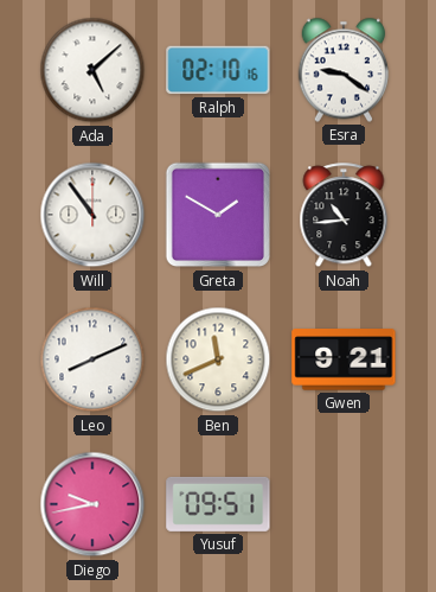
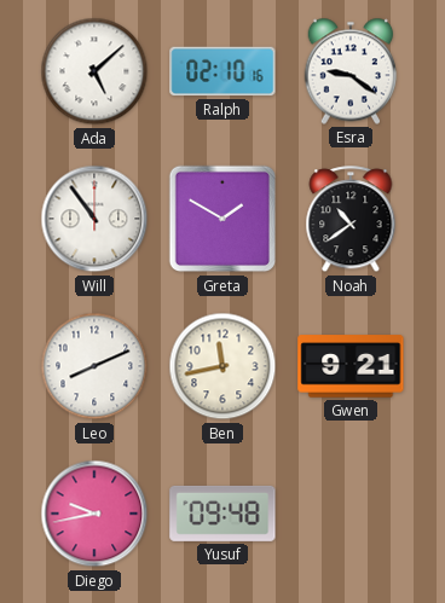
Noah: 10:44 -> 10:39
Ben: 11:41 -> 11:43
Yusuf: 09:51 -> 09:48
